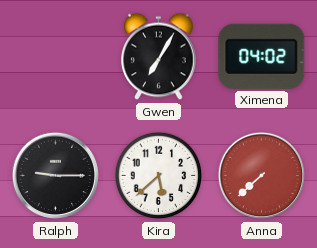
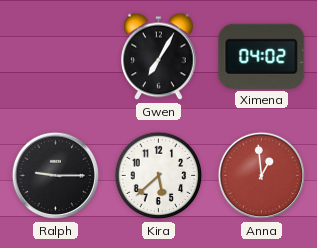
Anna: 7:38 -> 12:59
